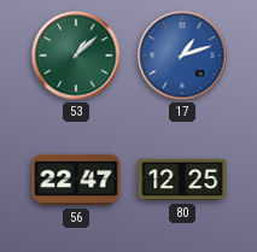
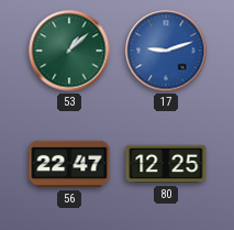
17: 1:12 -> 9:12
